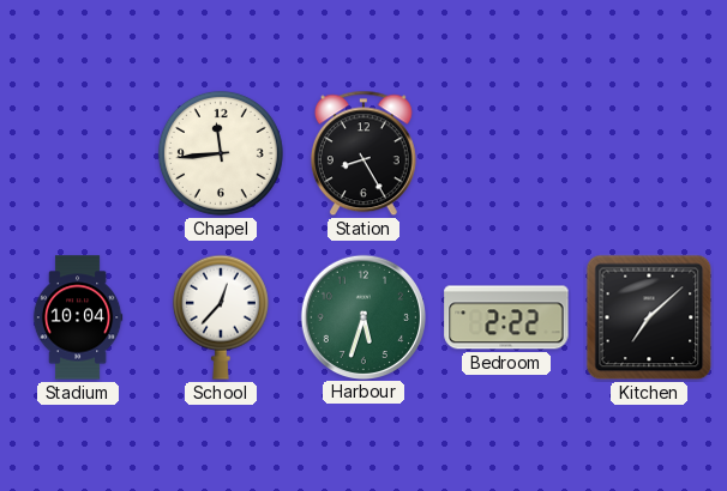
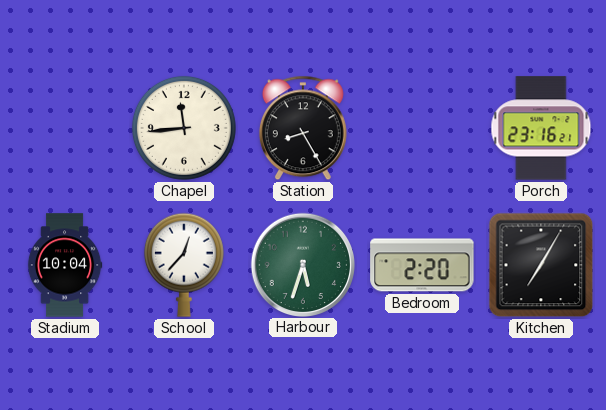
Porch: none -> 23:16
Bedroom: 2:22 -> 2:20
Kitchen: 7:08 -> 7:05
